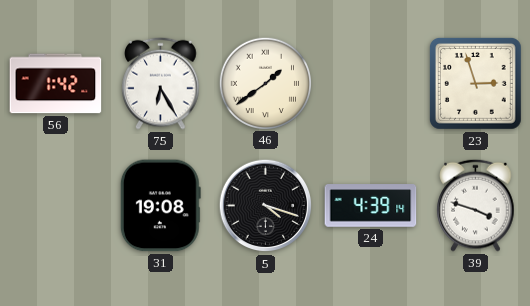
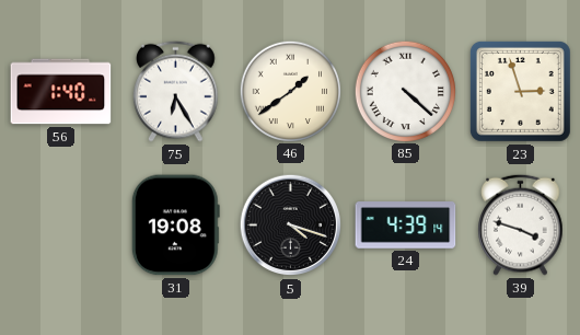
56: 1:42 -> 1:40
85: none -> 4:22
